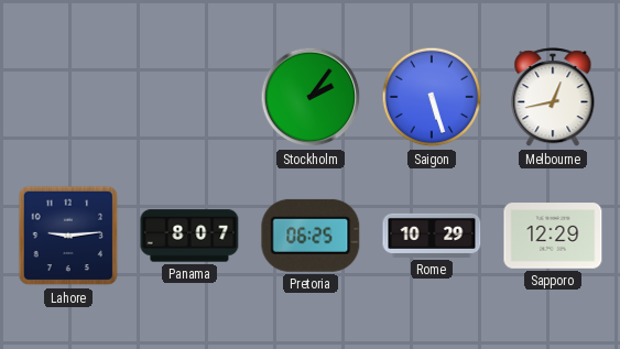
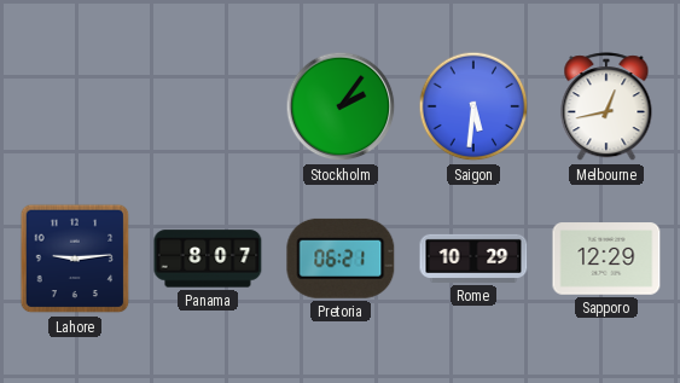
Saigon: 5:27 -> 5:31
Pretoria: 06:25 -> 06:21
